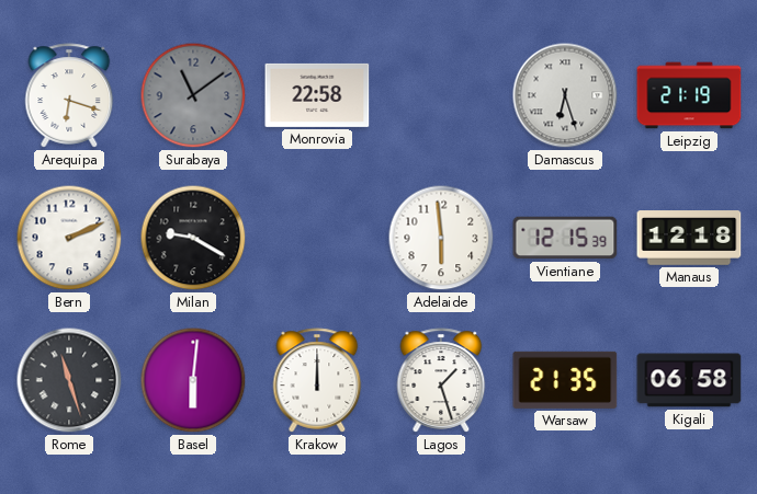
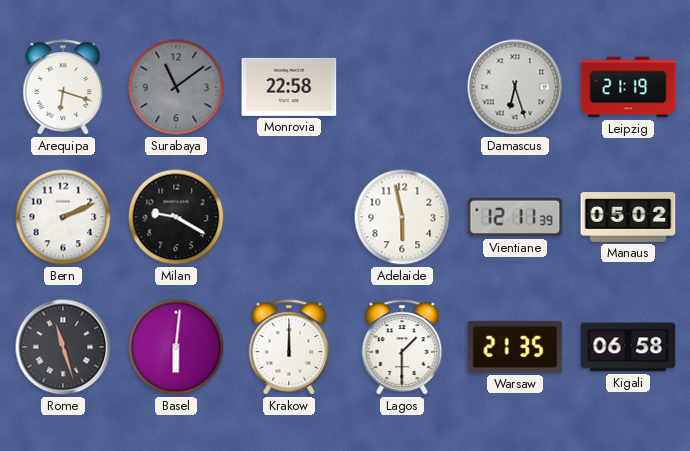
Adelaide: 5:59 -> 5:58
Vientiane: 12:15 -> 12:11
Manaus: 12:18 -> 05:02
Lagos: 1:27 -> 1:30
